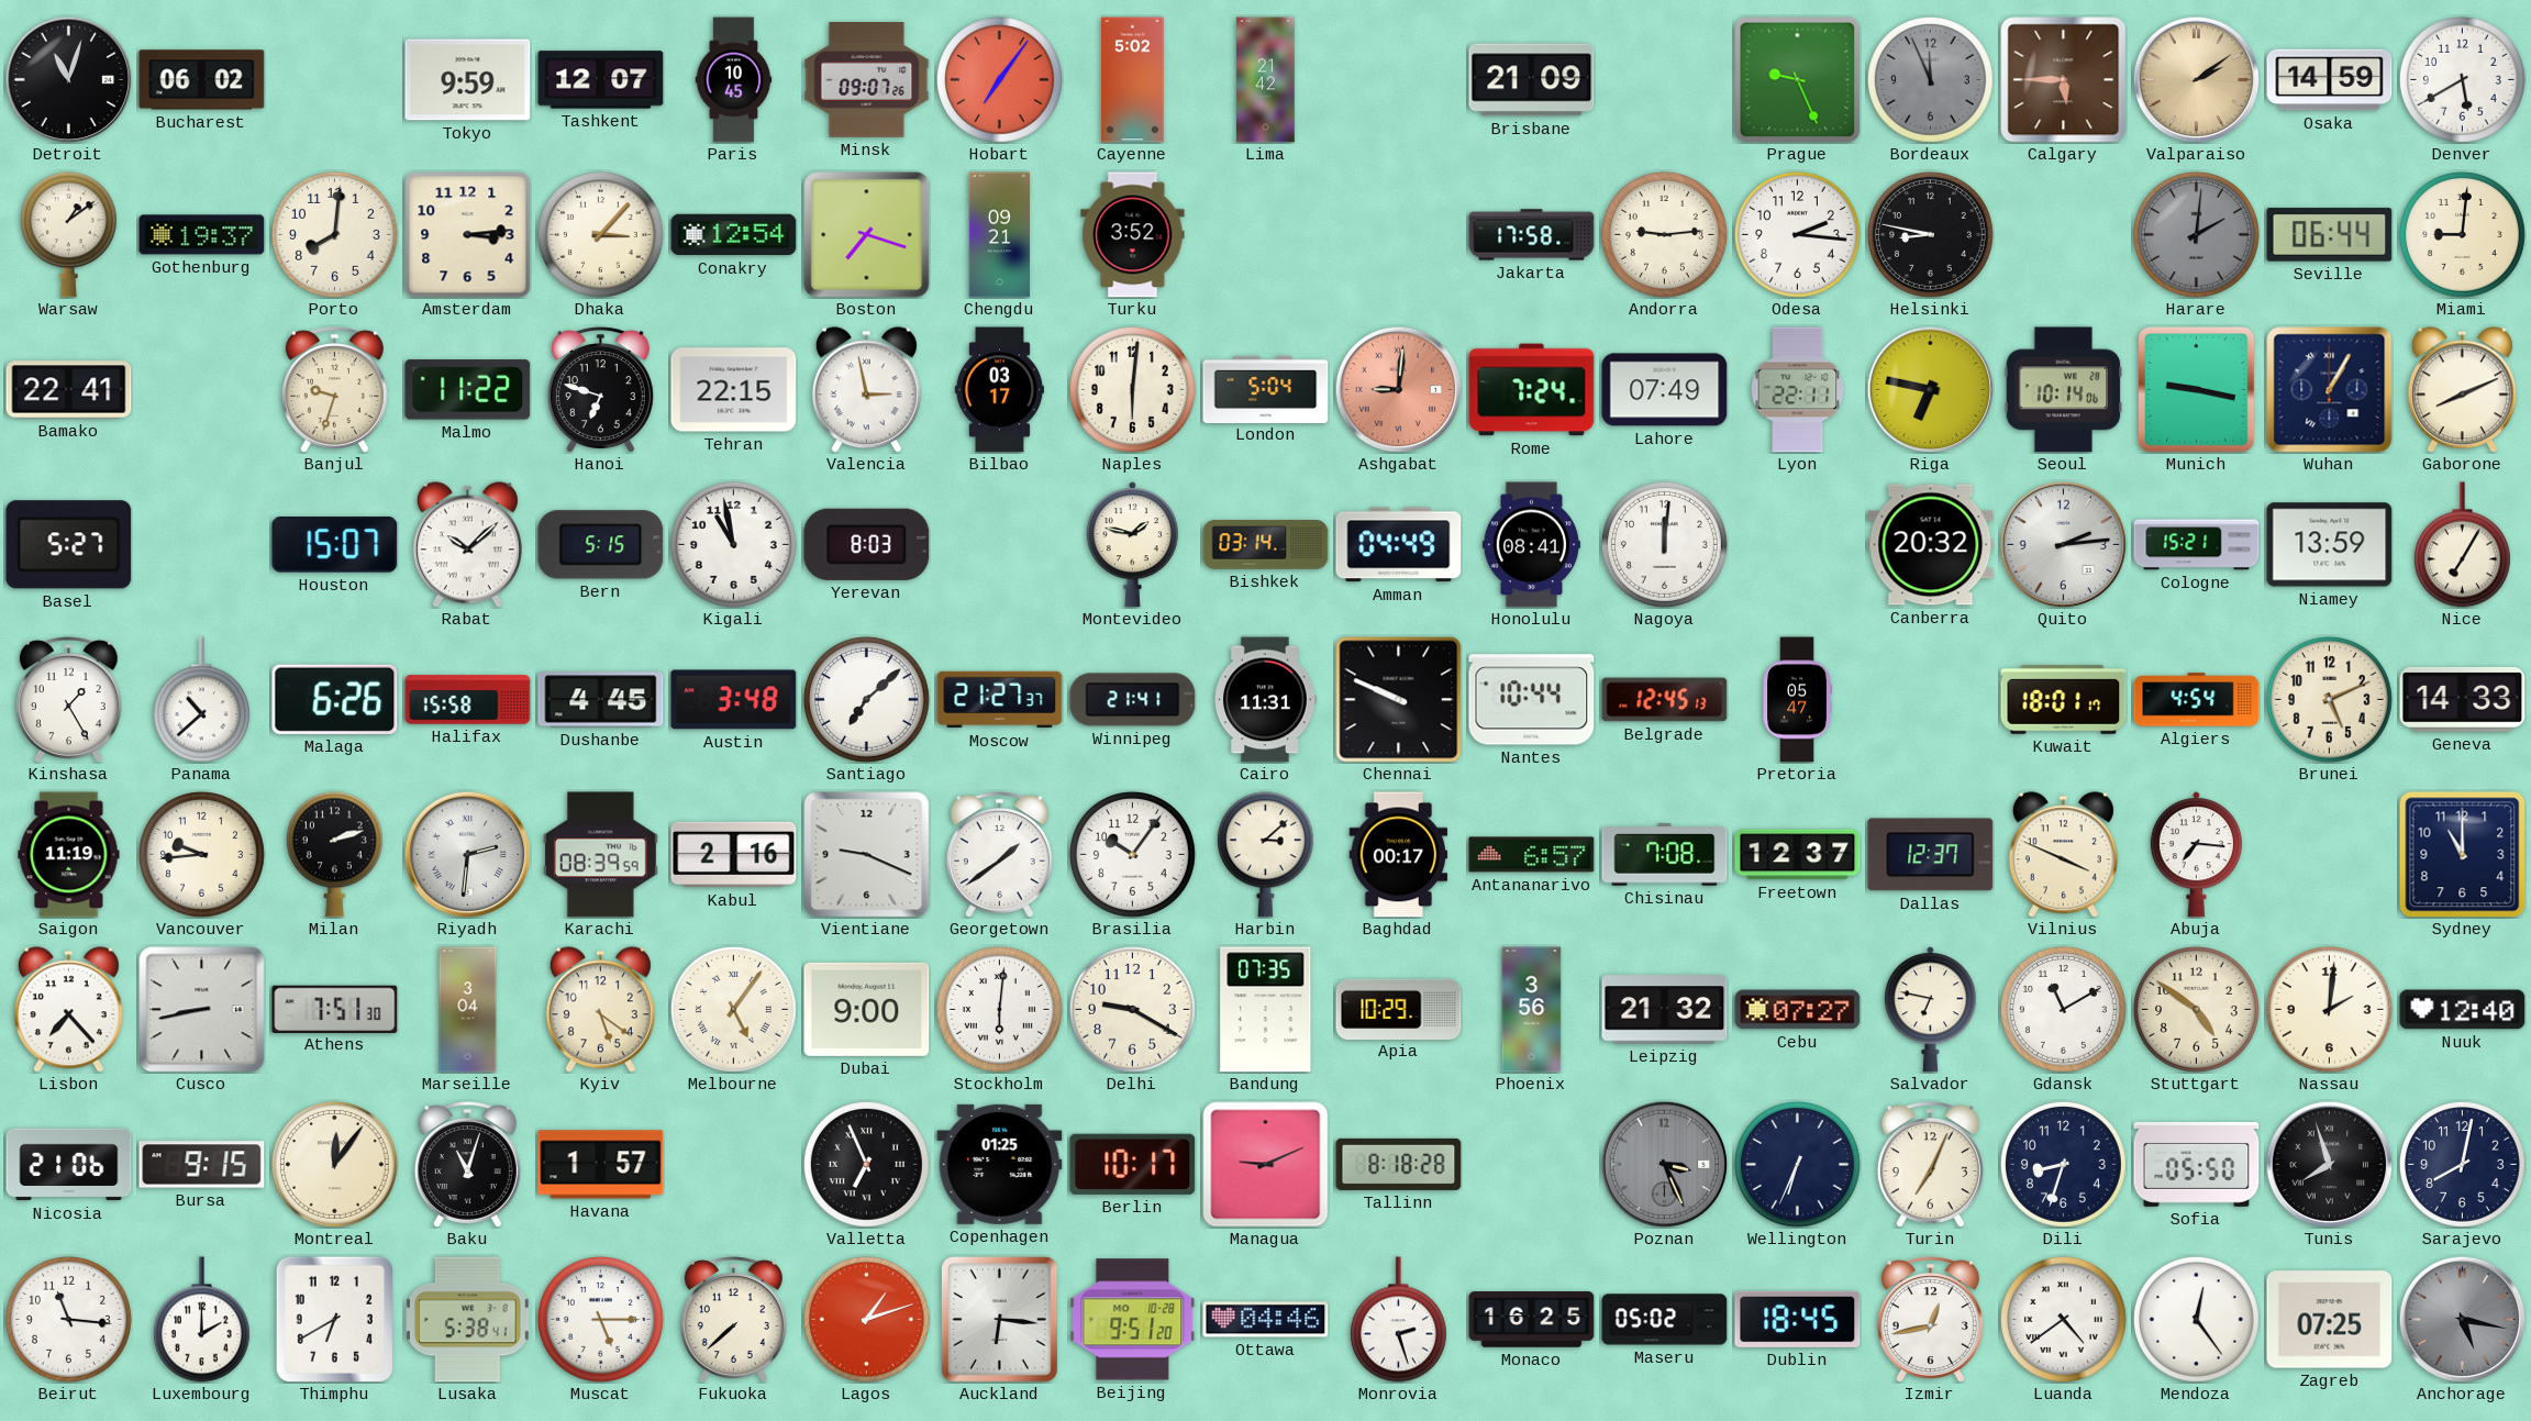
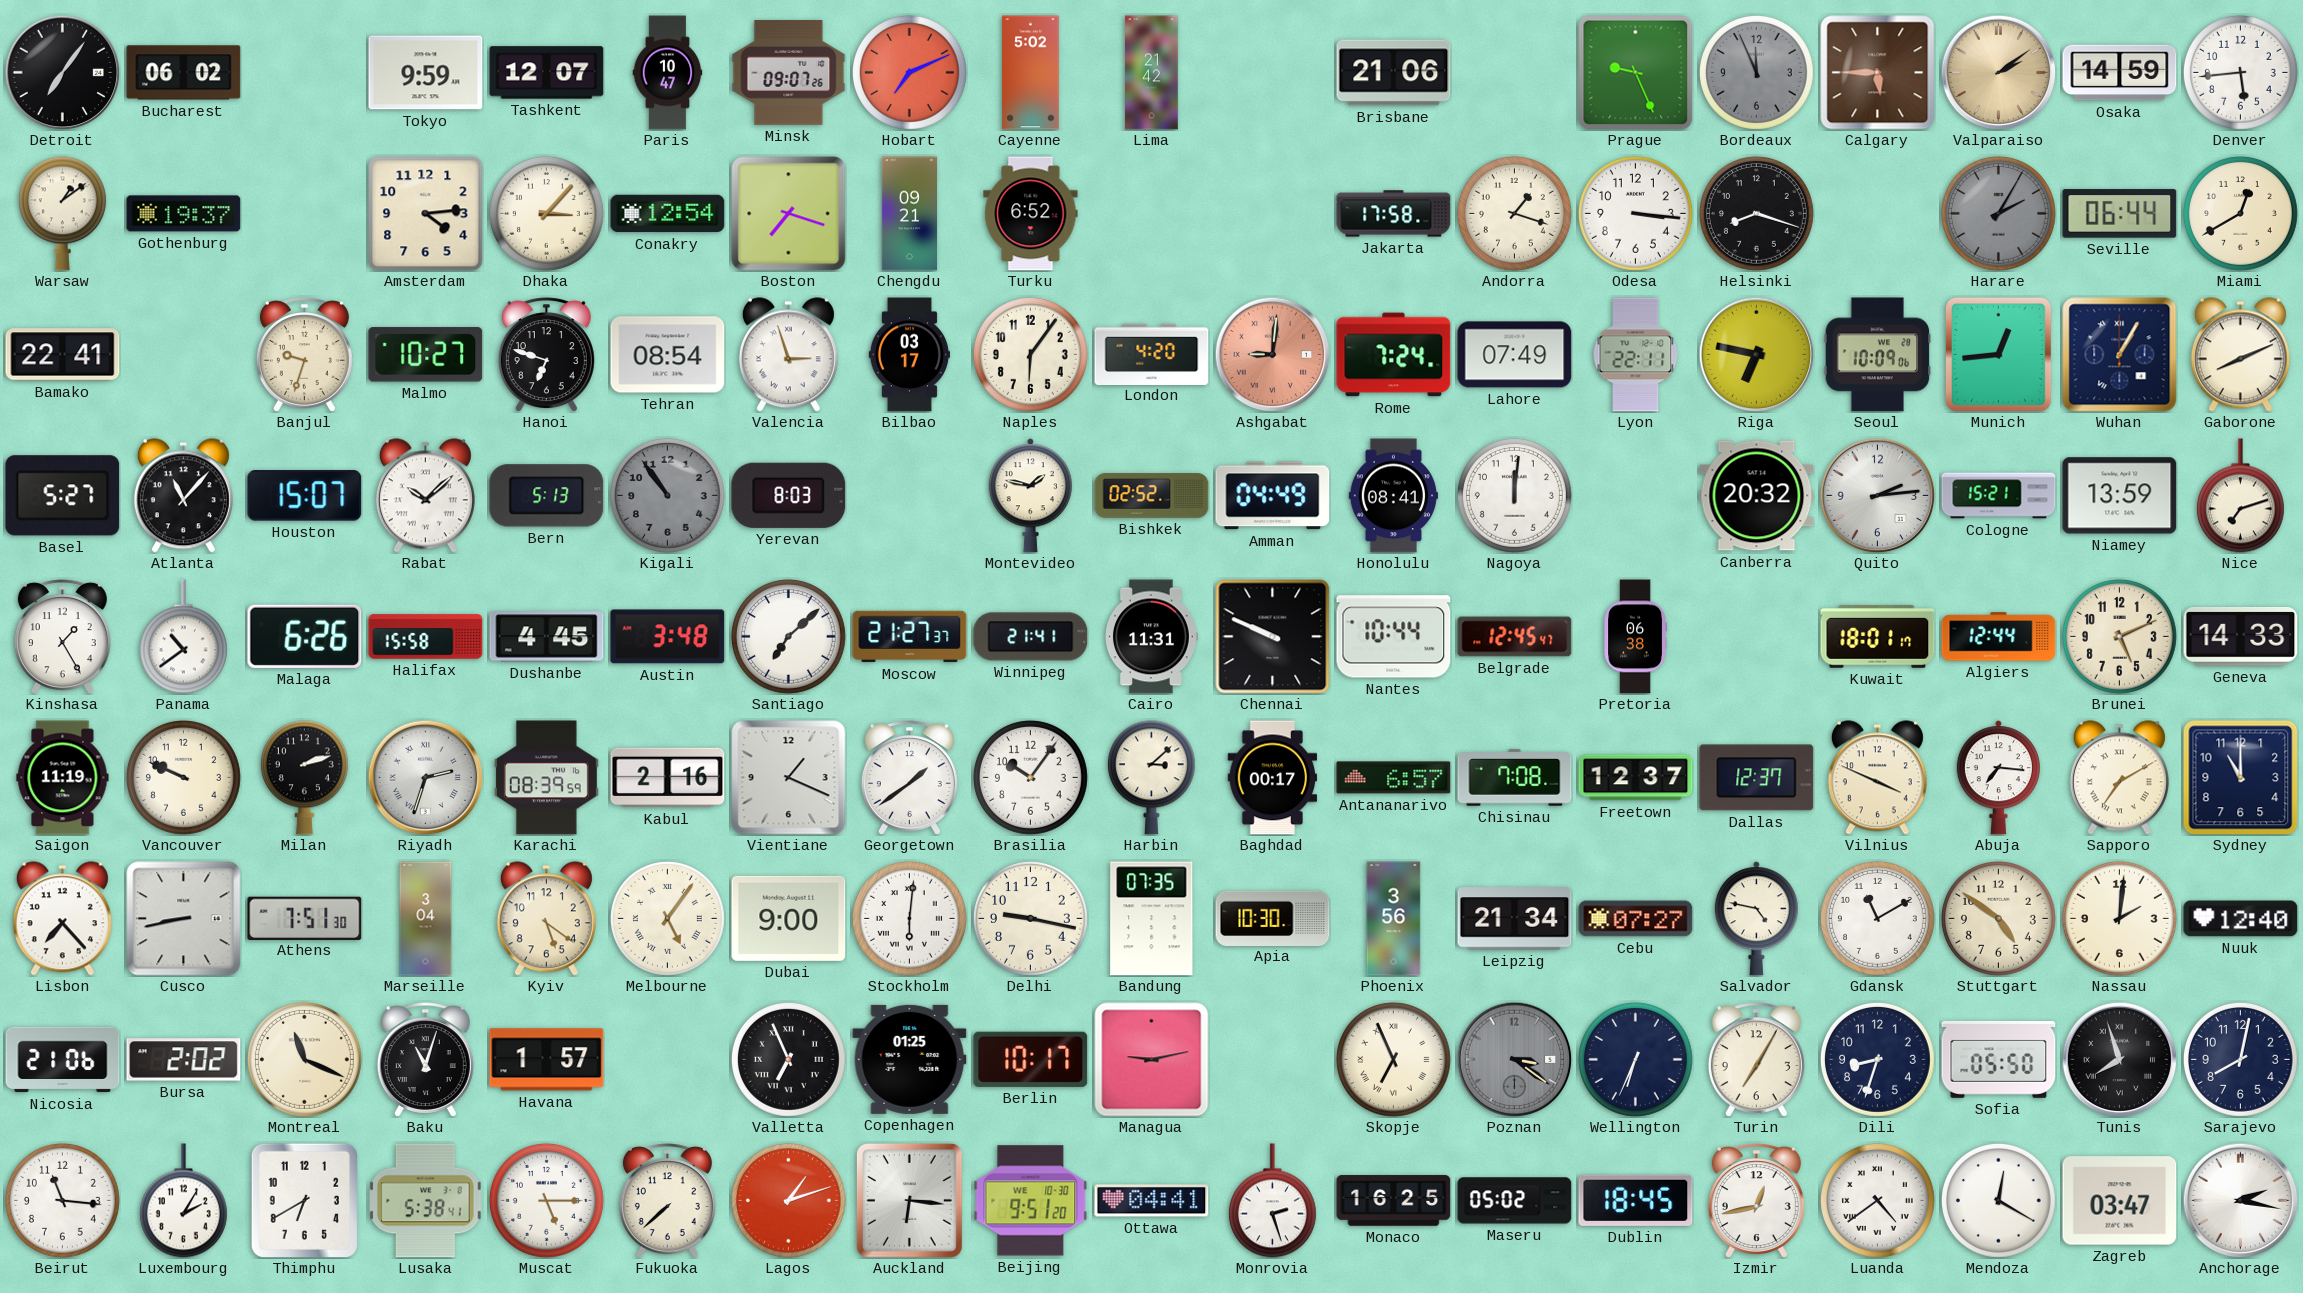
Detroit: 11:03 -> 7:06
Paris: 10:45 -> 10:47
Hobart: 7:06 -> 7:11
Brisbane: 21:09 -> 21:06
Denver: 5:40 -> 5:44
Porto: 8:01 -> none
Amsterdam: 3:14 -> 4:14
Turku: 3:52 -> 6:52
Andorra: 9:14 -> 1:18
Odesa: 2:16 -> 3:16
Helsinki: 8:47 -> 8:18
Harare: 2:01 -> 2:05
Miami: 9:01 -> 12:40
Malmo: 11:22 -> 10:27
Tehran: 22:15 -> 08:54
Valencia: 2:58 -> 2:57
Naples: 6:01 -> 6:06
London: 5:04 -> 4:20
Seoul: 10:14 -> 10:09
Munich: 9:17 -> 12:44
Atlanta: none -> 11:07
Bern: 5:15 -> 5:13
Kigali: 10:58 -> 10:54
Kigali dial: white -> grey
Bishkek: 03:14 -> 02:52
Nice: 7:05 -> 7:12
Panama: 10:38 -> 10:39
Belgrade: 12:45:13 -> 12:45:47
Pretoria: 05:47 -> 06:38
Algiers: 4:54 -> 12:44
Vancouver: 9:44 -> 9:49
Riyadh: 2:31 -> 2:33
Vientiane: 9:19 -> 1:19
Sapporo: none -> 7:10
Delhi: 9:20 -> 9:17
Apia: 10:29 -> 10:30
Leipzig: 21:32 -> 21:34
Salvador: 6:47 -> 4:47
Bursa: 9:15 -> 2:02
Montreal: 12:06 -> 11:19
Managua: 9:11 -> 9:13
Tallinn: 8:18 -> none
Skopje: none -> 6:56
Poznan: 3:26 -> 3:21
Turin: 7:04 -> 7:05
Luxembourg: 2:00 -> 2:05
Beijing date: MO 10-28 -> WE 10-30
Ottawa: 04:46 -> 04:41
Mendoza: 12:24 -> 12:20
Zagreb: 07:25 -> 03:47
Anchorage: 5:17 -> 2:17
Anchorage dial: grey -> white
